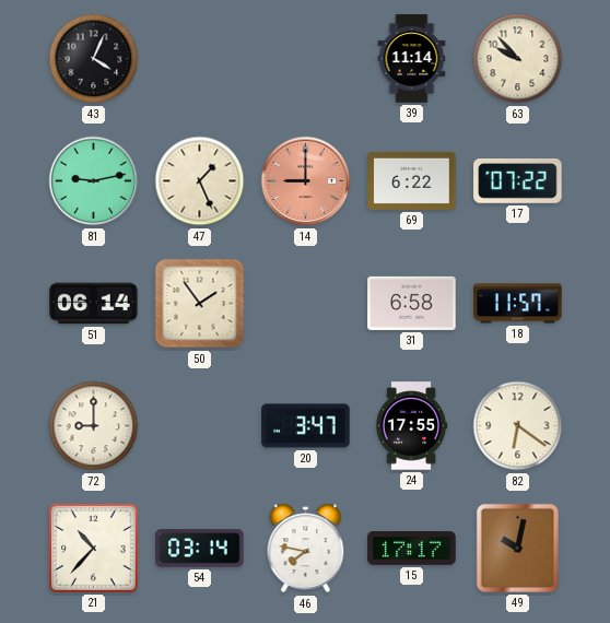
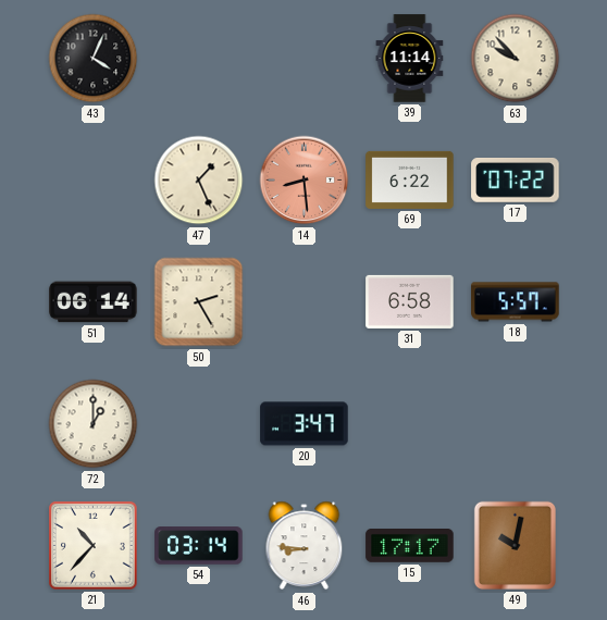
81: 9:13 -> none
14: 9:00 -> 8:29
50: 1:54 -> 2:25
18: 11:57 -> 5:57
72: 9:00 -> 1:00
24: 17:55 -> none
82: 6:21 -> none
46: 7:47 -> 8:46
